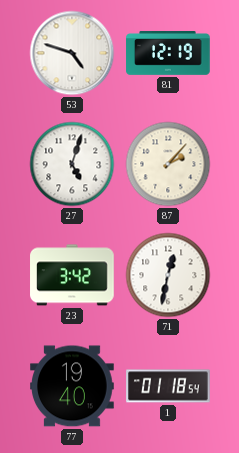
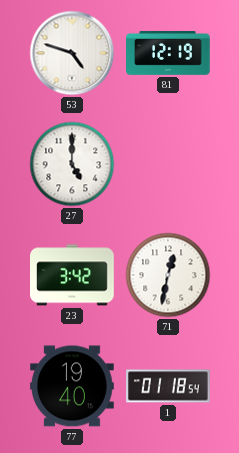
27: 5:03 -> 5:00
87: 2:07 -> none
